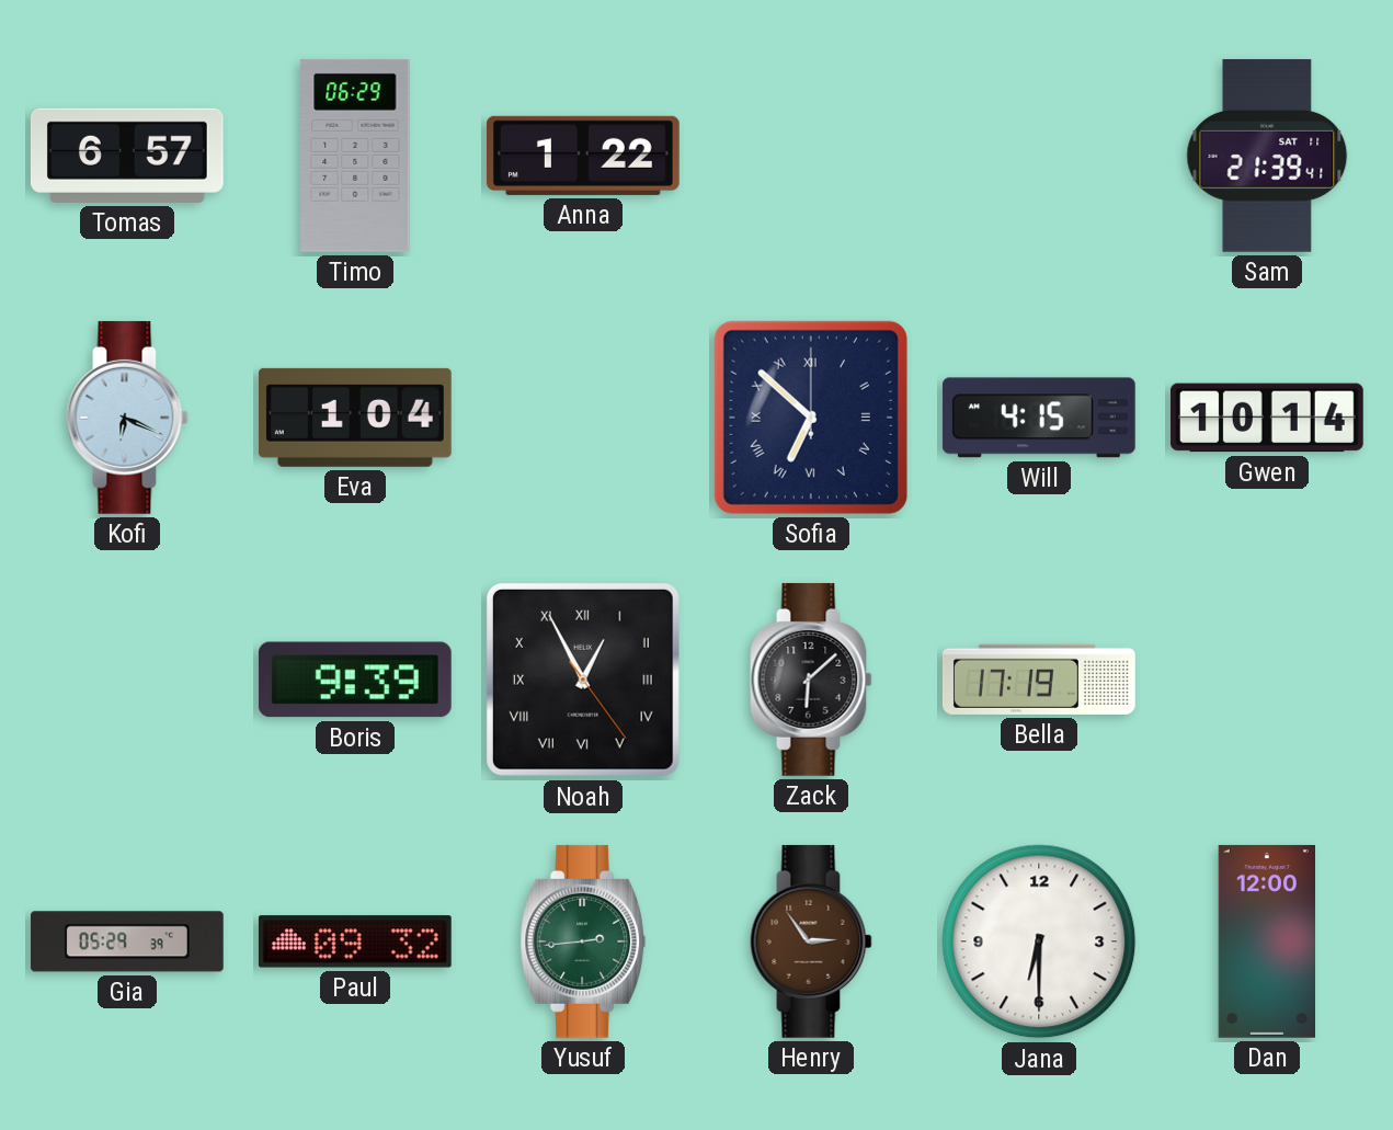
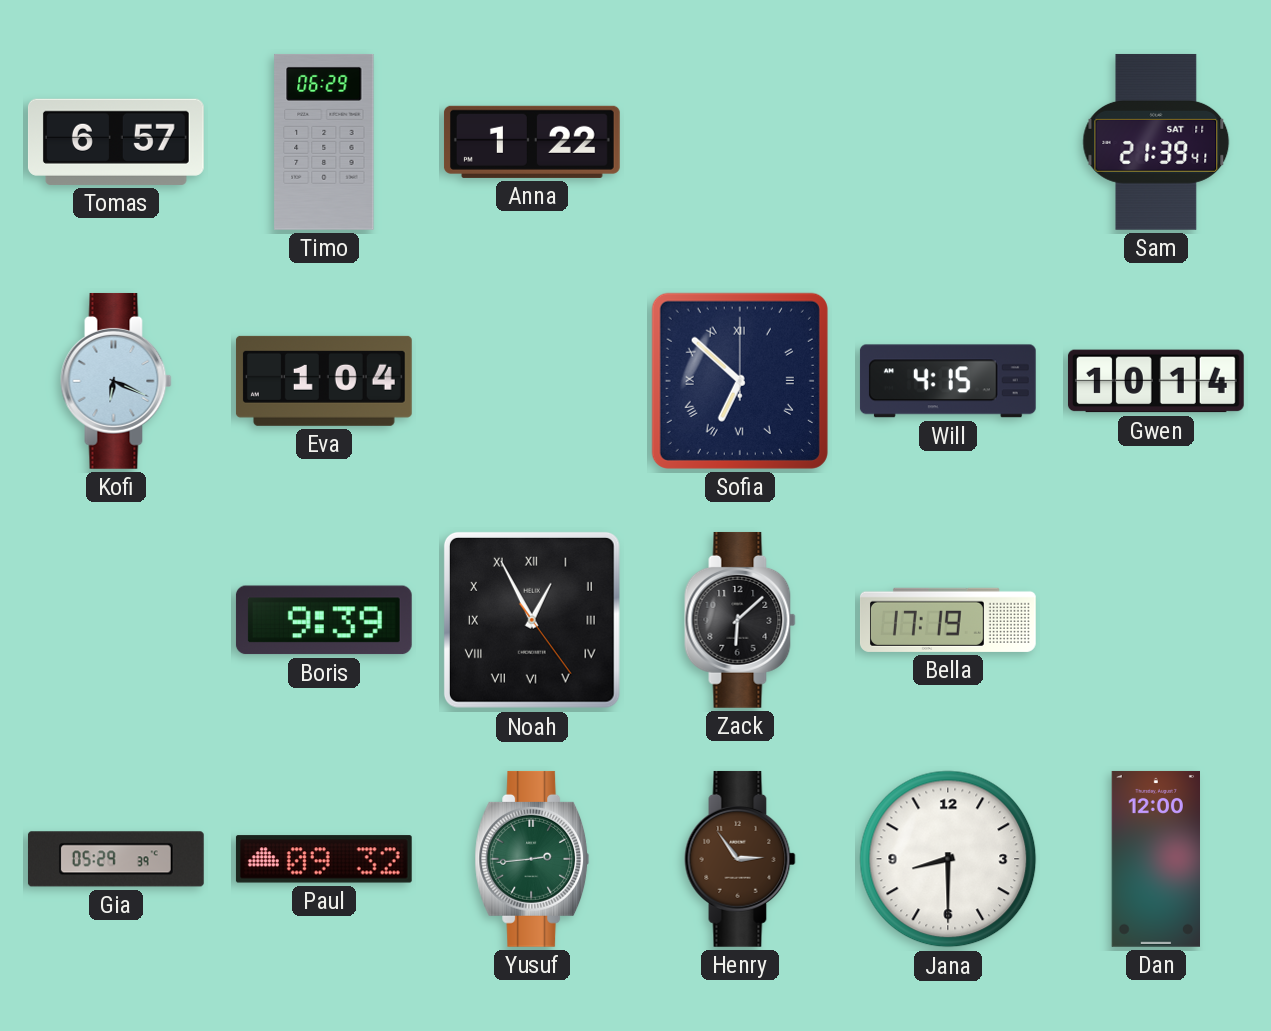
Jana: 6:30 -> 8:30
